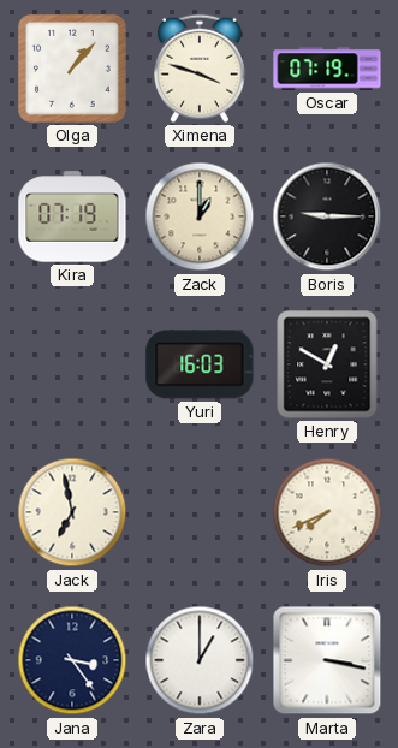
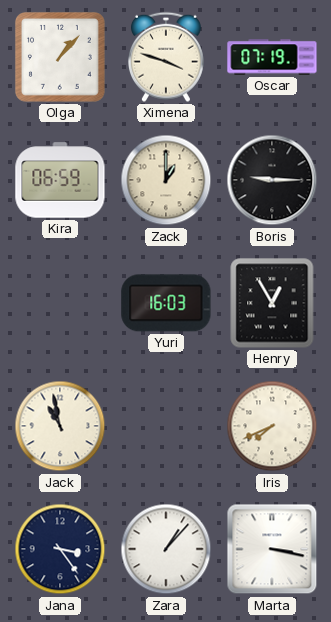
Kira: 07:19 -> 06:59
Henry: 12:50 -> 12:55
Jack: 6:58 -> 10:58
Zara: 1:00 -> 1:07
